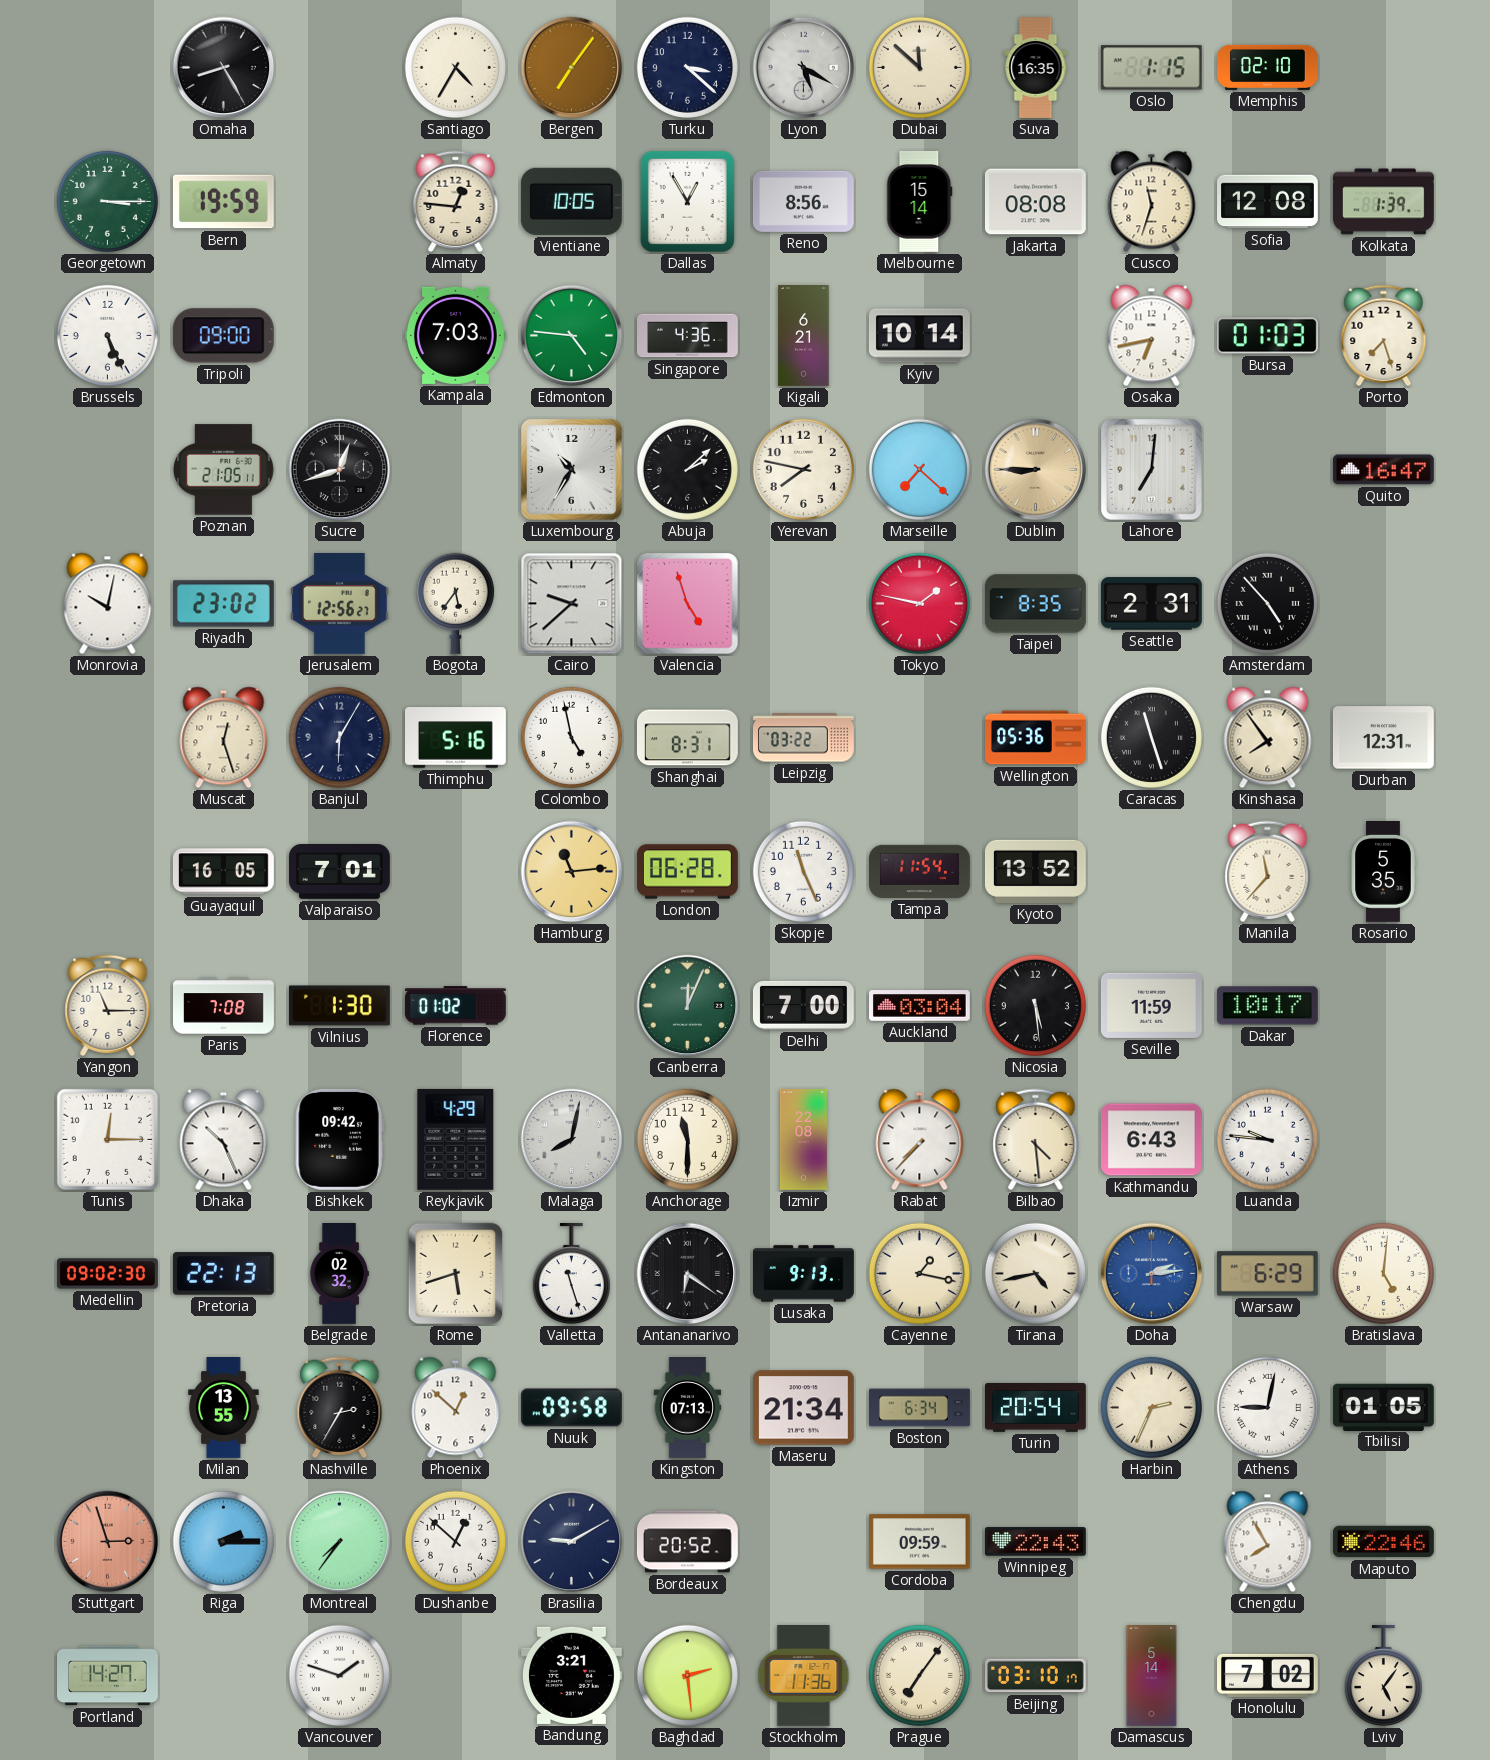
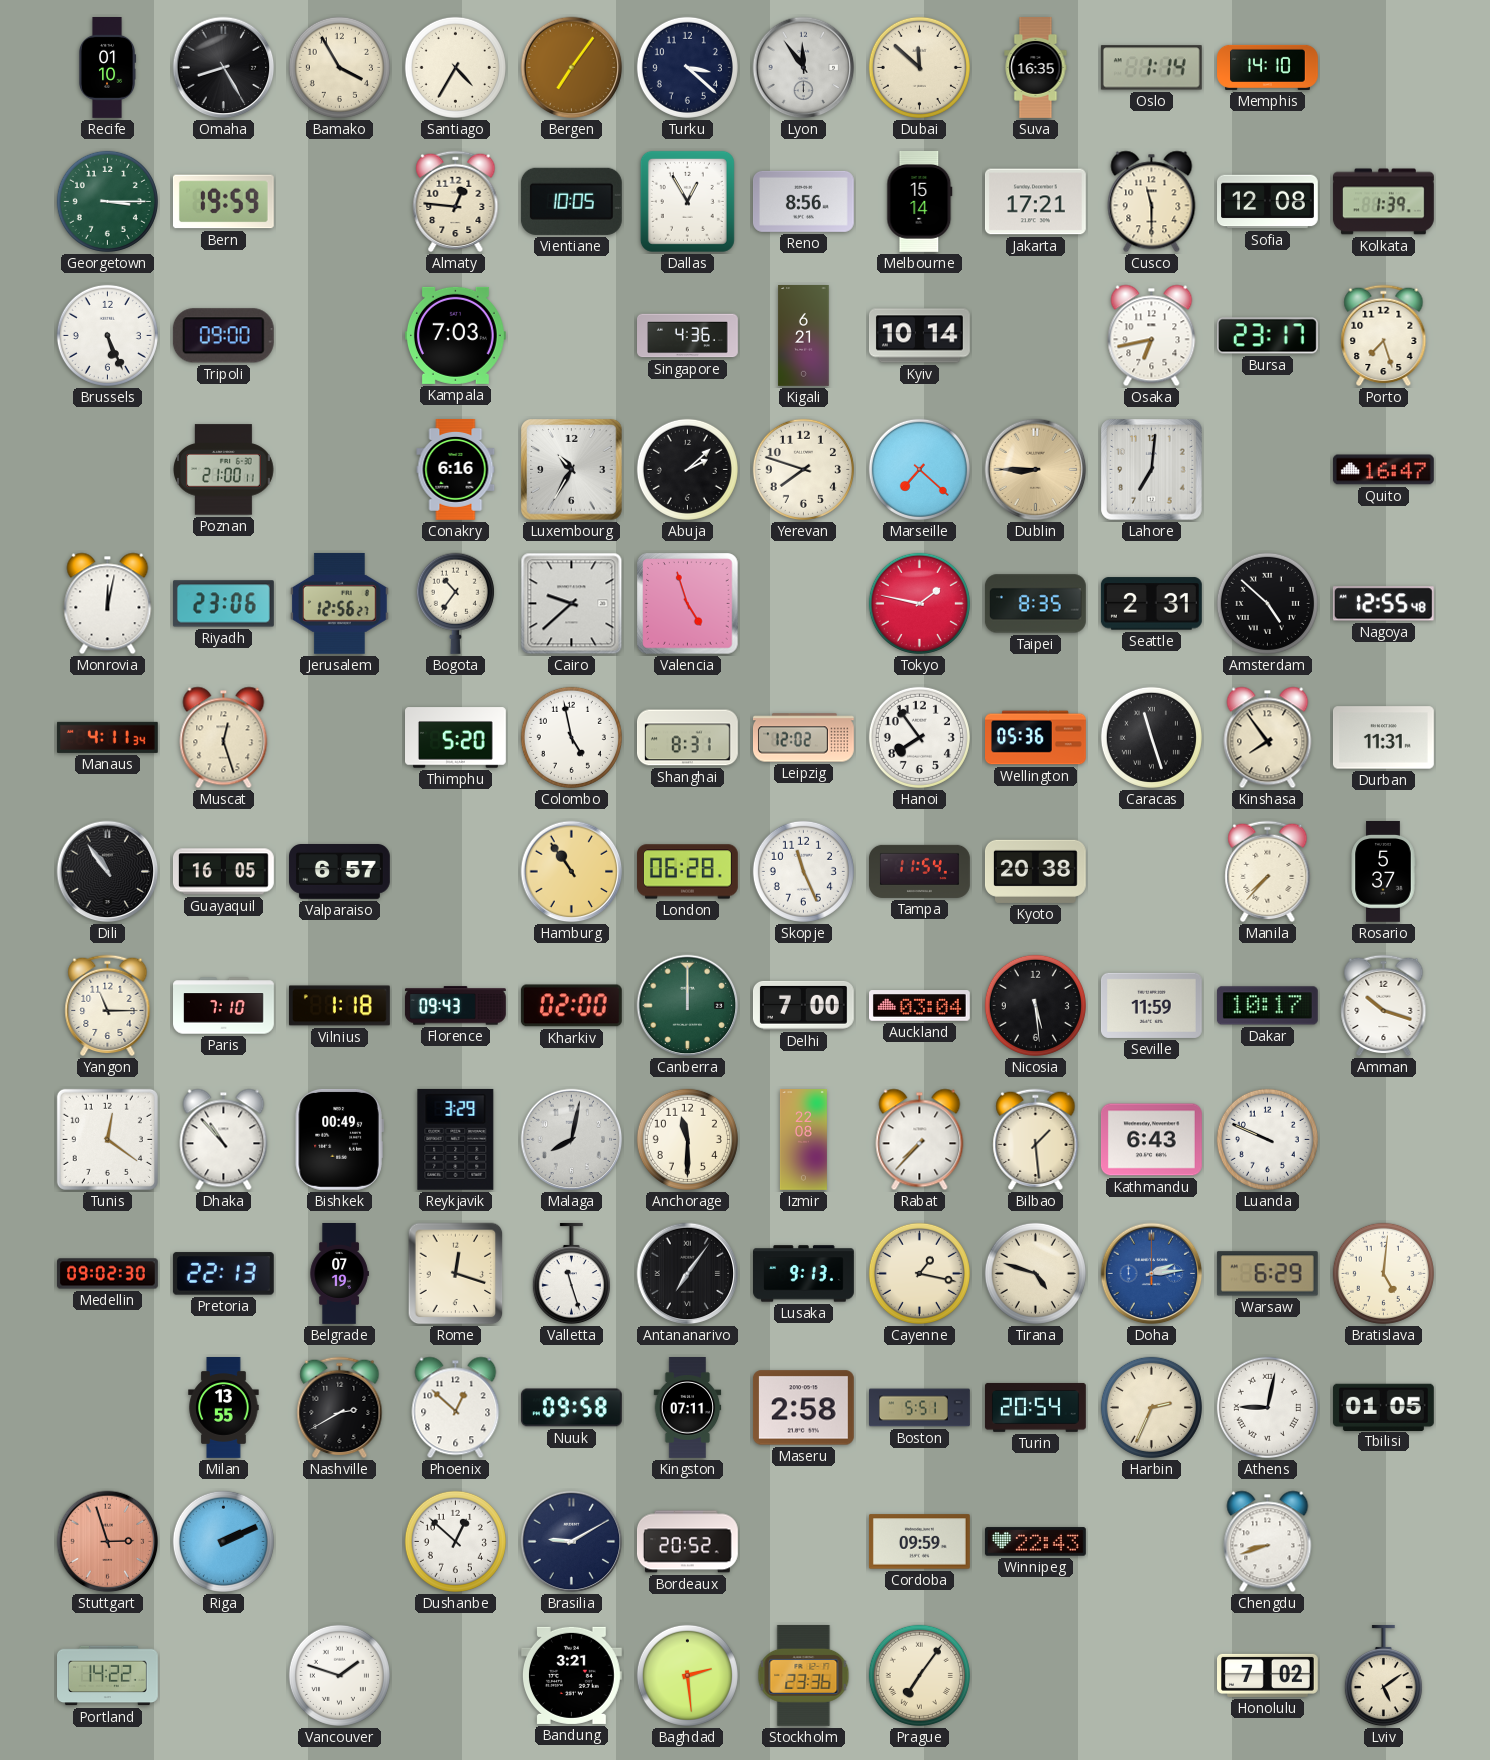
Recife: none -> 01:10
Bamako: none -> 3:55
Lyon: 5:20 -> 11:54
Oslo: 1:15 -> 1:14
Memphis: 02:10 -> 14:10
Jakarta: 08:08 -> 17:21
Cusco: 11:33 -> 11:30
Edmonton: 4:46 -> none
Bursa: 01:03 -> 23:17
Poznan: 21:05 -> 21:00
Sucre: 12:42 -> none
Conakry: none -> 6:16
Yerevan: 7:47 -> 7:48
Monrovia: 10:02 -> 12:02
Riyadh: 23:02 -> 23:06
Bogota: 5:36 -> 10:36
Amsterdam: 4:53 -> 4:52
Nagoya: none -> 12:55
Manaus: none -> 4:11
Banjul: 6:05 -> none
Thimphu: 5:16 -> 5:20
Leipzig: 03:22 -> 12:02
Hanoi: none -> 7:54
Durban: 12:31 -> 11:31
Dili: none -> 10:54
Valparaiso: 7:01 -> 6:57
Hamburg: 11:14 -> 10:54
Kyoto: 13:52 -> 20:38
Manila: 11:37 -> 7:37
Rosario: 5:35 -> 5:37
Paris: 7:08 -> 7:10
Vilnius: 1:30 -> 1:18
Florence: 01:02 -> 09:43
Kharkiv: none -> 02:00
Canberra: 12:04 -> 12:00
Amman: none -> 10:18
Tunis: 12:15 -> 12:21
Dhaka: 10:26 -> 10:53
Bishkek: 09:42 -> 00:49
Reykjavik: 4:29 -> 3:29
Bilbao: 4:29 -> 1:29
Luanda: 9:46 -> 9:49
Belgrade: 02:32 -> 07:19
Rome: 5:42 -> 12:18
Antananarivo: 6:21 -> 7:06
Tirana: 4:43 -> 4:48
Nashville: 2:35 -> 2:40
Kingston: 07:13 -> 07:11
Maseru: 21:34 -> 2:58
Boston: 6:34 -> 5:51
Riga: 2:15 -> 2:11
Montreal: 7:36 -> none
Chengdu: 7:55 -> 8:42
Maputo: 22:46 -> none
Portland: 14:27 -> 14:22
Stockholm: 11:36 -> 23:36
Beijing: 03:10 -> none
Damascus: 5:14 -> none
Lviv: 5:06 -> 5:09
